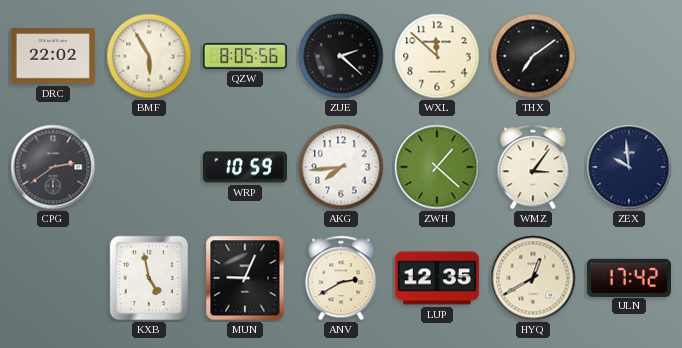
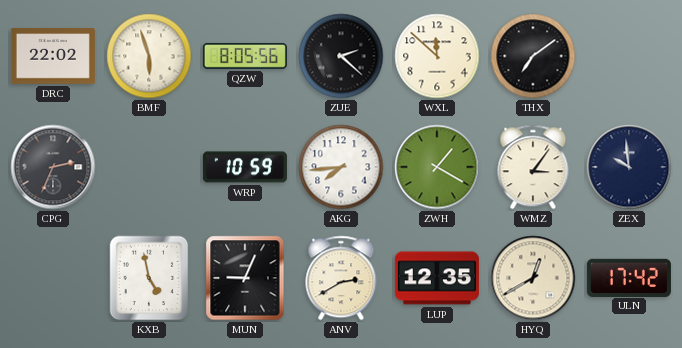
BMF: 5:55 -> 5:57
CPG: 2:39 -> 2:34
ZWH: 1:22 -> 1:20
